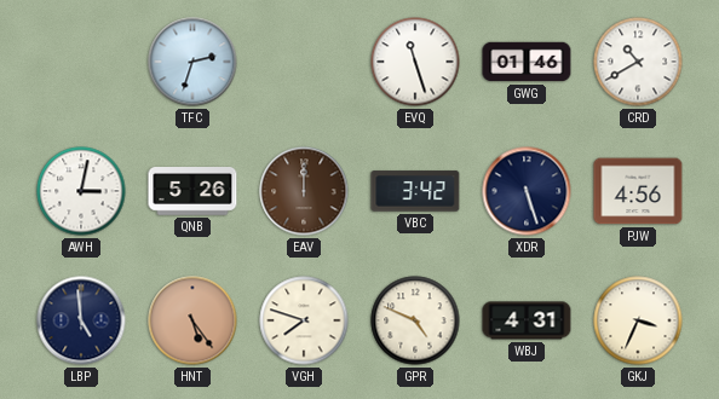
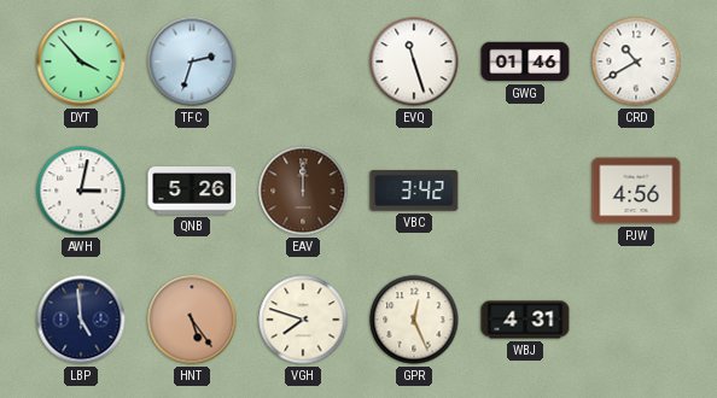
DYT: none -> 3:53
XDR: 5:27 -> none
GPR: 4:49 -> 12:26
GKJ: 3:34 -> none
